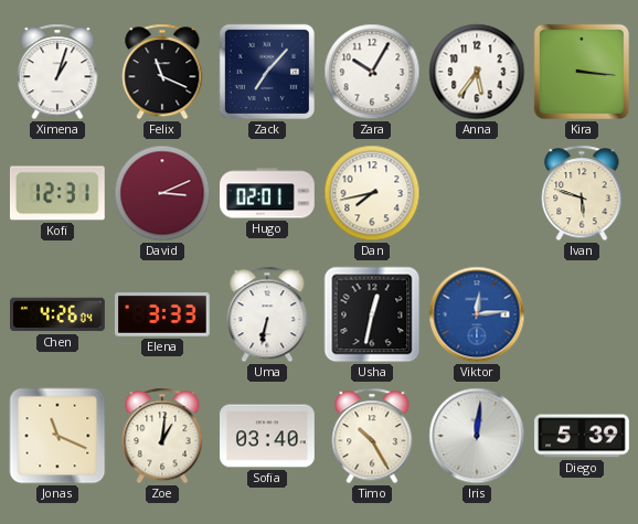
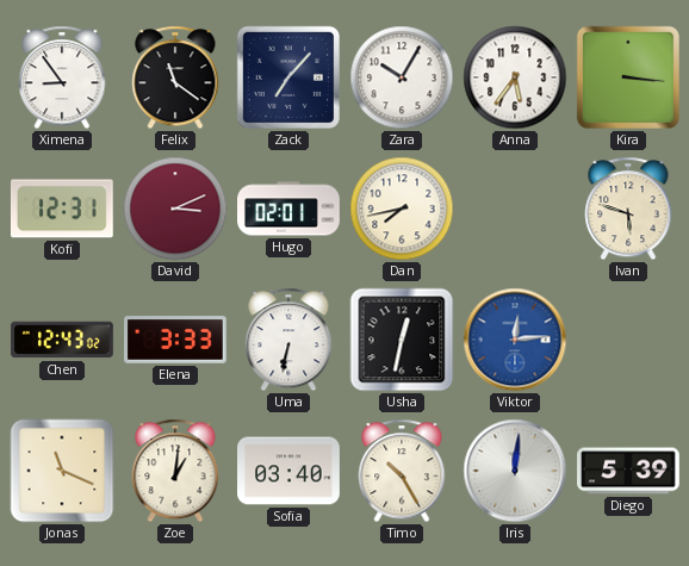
Ximena: 1:03 -> 8:54
Felix: 11:19 -> 11:21
Chen: 4:26 -> 12:43
